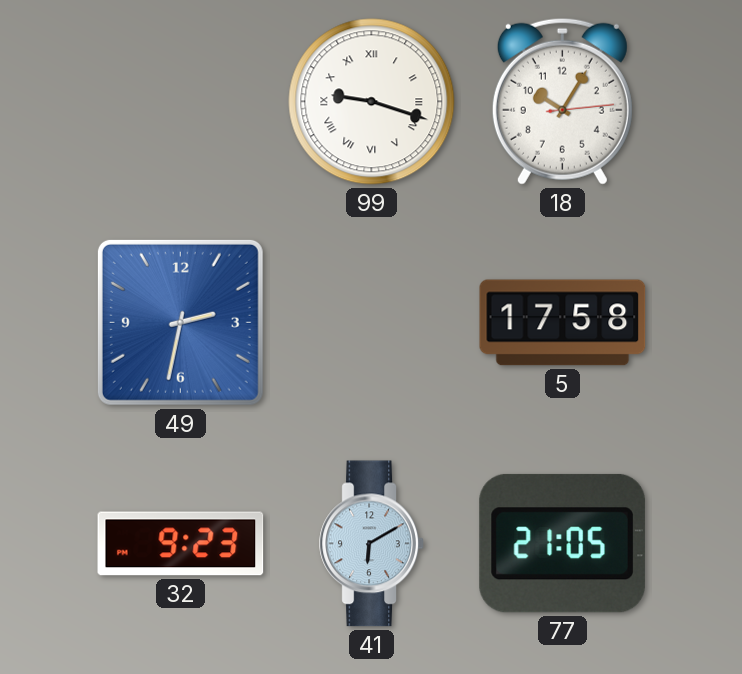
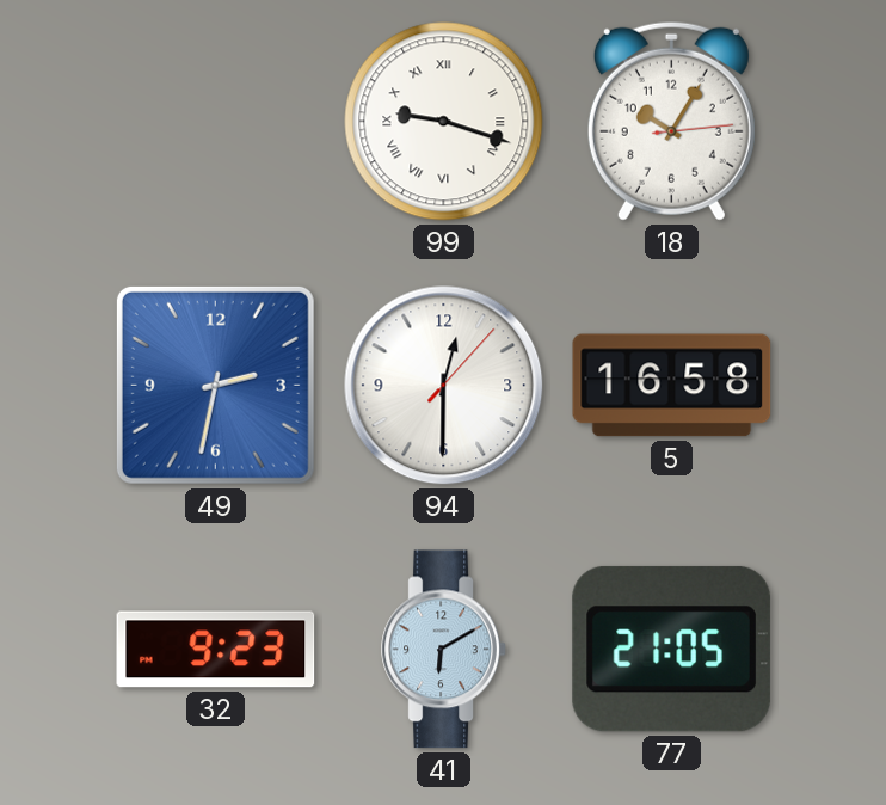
94: none -> 12:30
5: 17:58 -> 16:58
